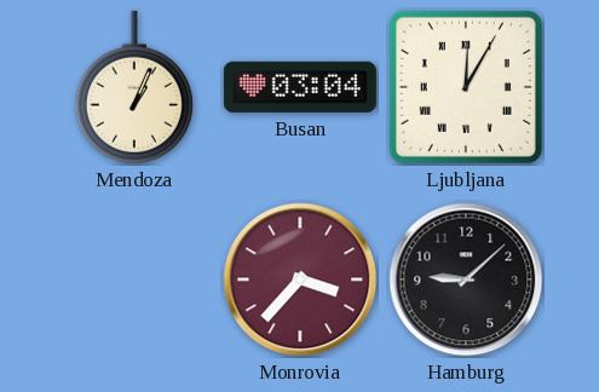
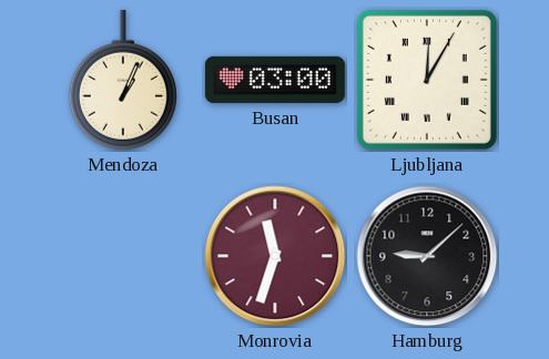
Busan: 03:04 -> 03:00
Monrovia: 3:37 -> 11:33
